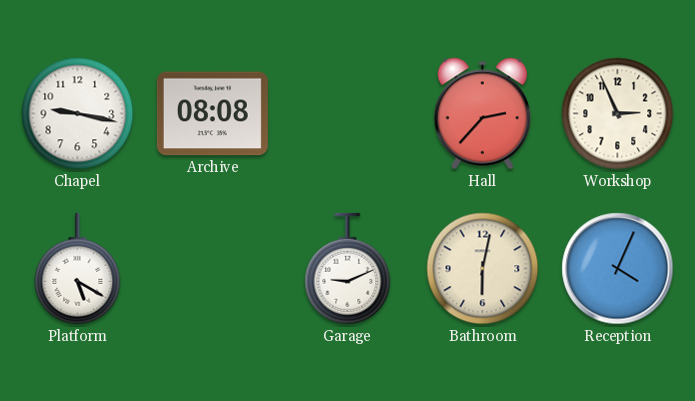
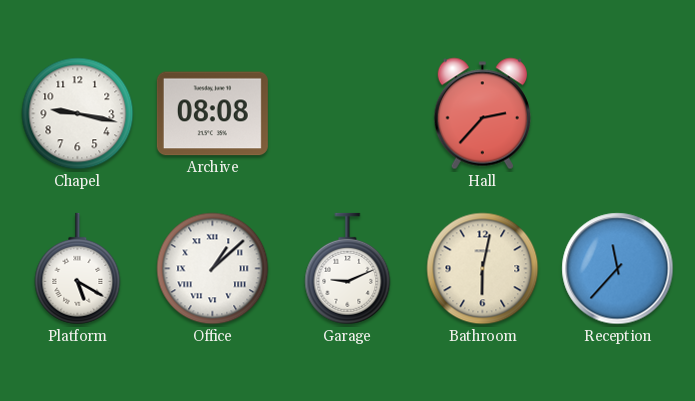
Workshop: 2:56 -> none
Office: none -> 1:08
Reception: 4:04 -> 11:37
